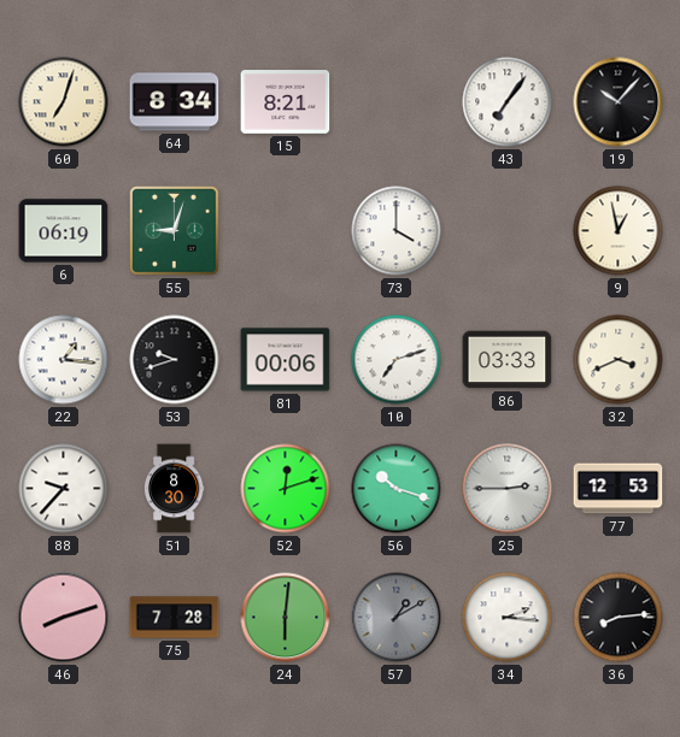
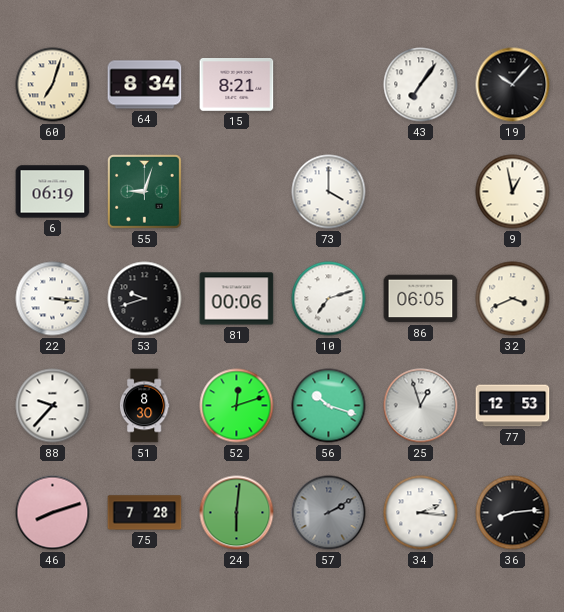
22: 1:16 -> 3:16
86: 03:33 -> 06:05
25: 2:45 -> 12:57
57: 1:10 -> 2:10
